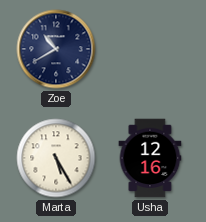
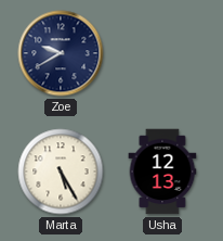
Zoe: 10:40 -> 9:40
Usha: 12:16 -> 12:13
